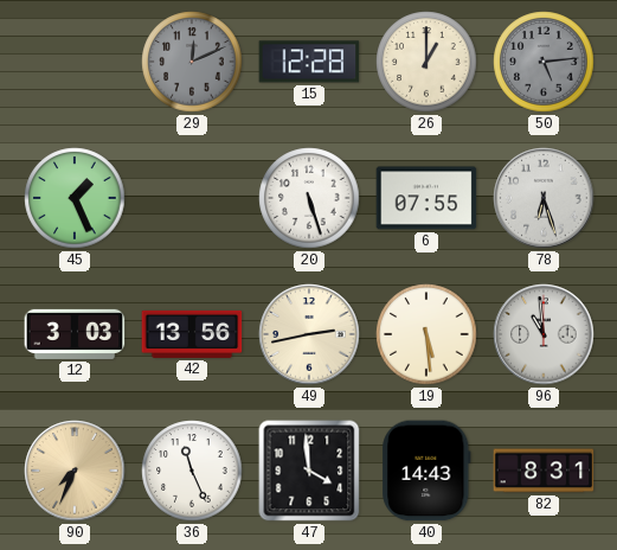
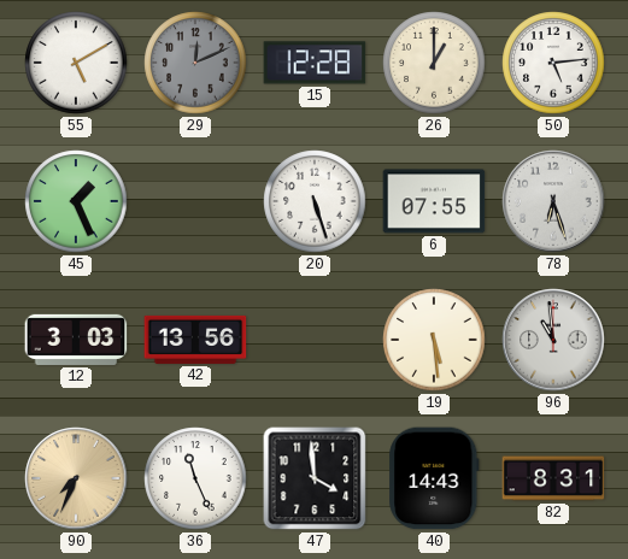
55: none -> 5:10
50 dial: grey -> white
49: 2:43 -> none
